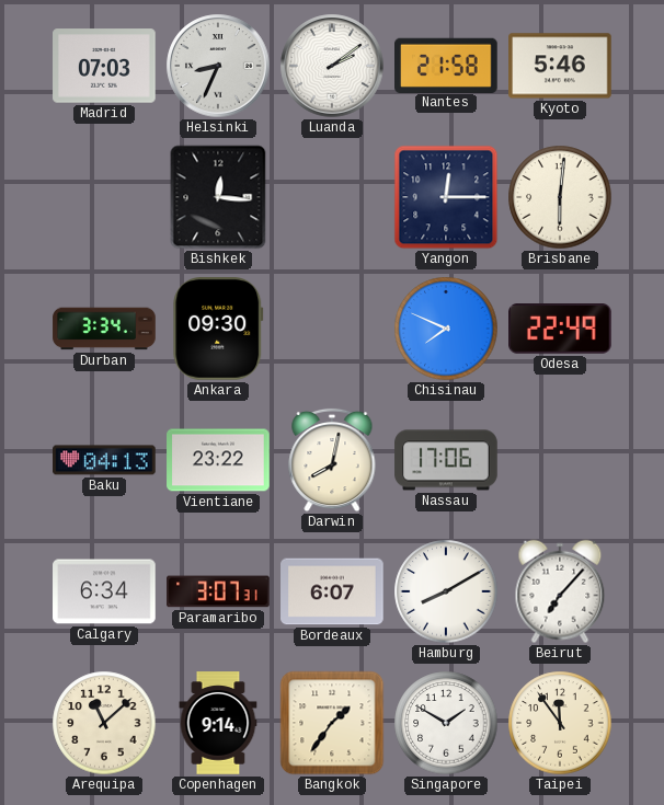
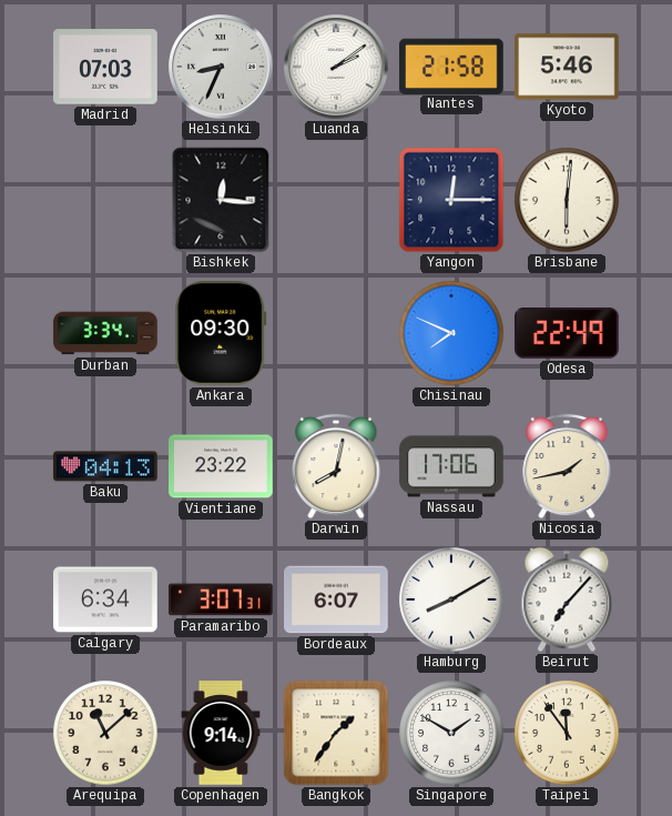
Nicosia: none -> 1:43
